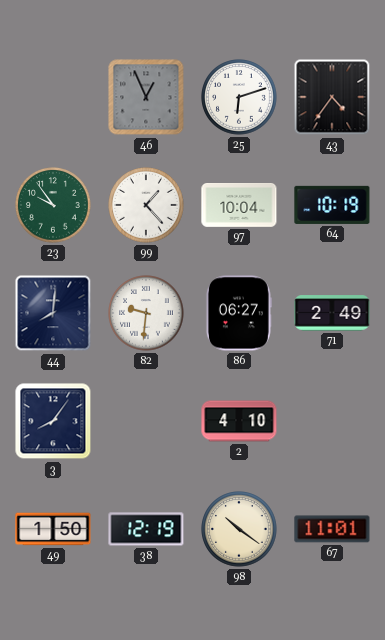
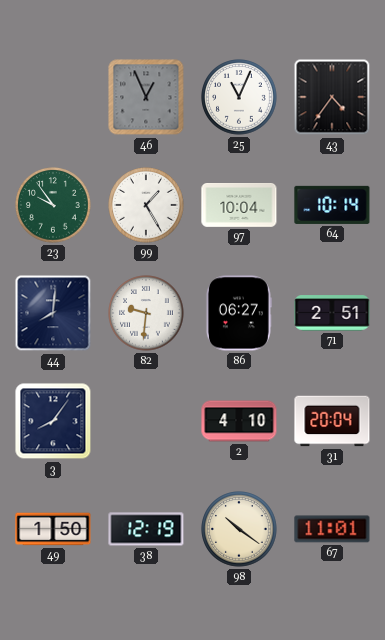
25: 6:12 -> 11:04
99: 1:23 -> 1:25
64: 10:19 -> 10:14
71: 2:49 -> 2:51
31: none -> 20:04
